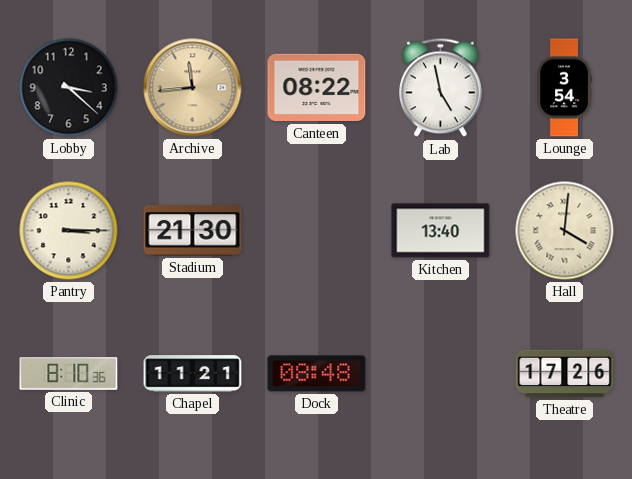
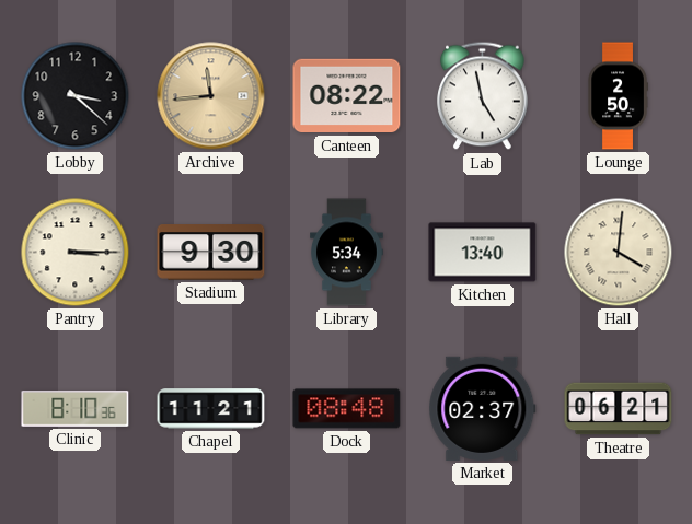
Lounge: 3:54 -> 2:50
Stadium: 21:30 -> 9:30
Library: none -> 5:34
Market: none -> 02:37
Theatre: 17:26 -> 06:21
